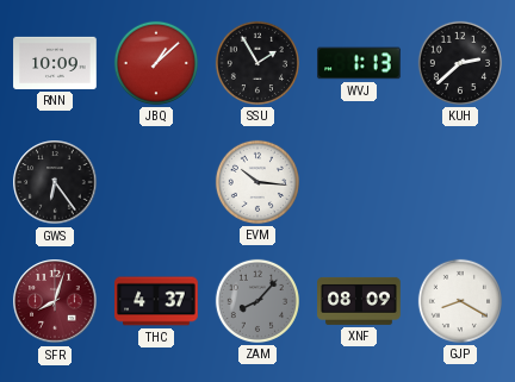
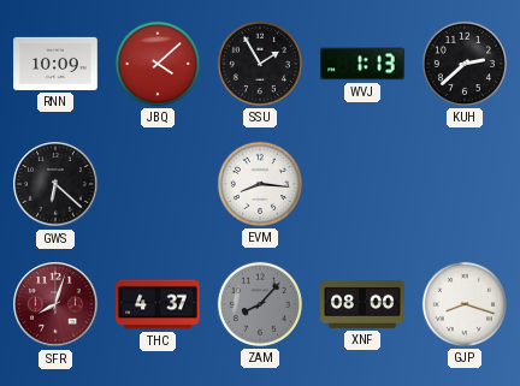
JBQ: 1:08 -> 4:08
GWS: 6:24 -> 6:22
EVM: 10:16 -> 8:16
XNF: 08:09 -> 08:00
GJP: 8:20 -> 8:18
